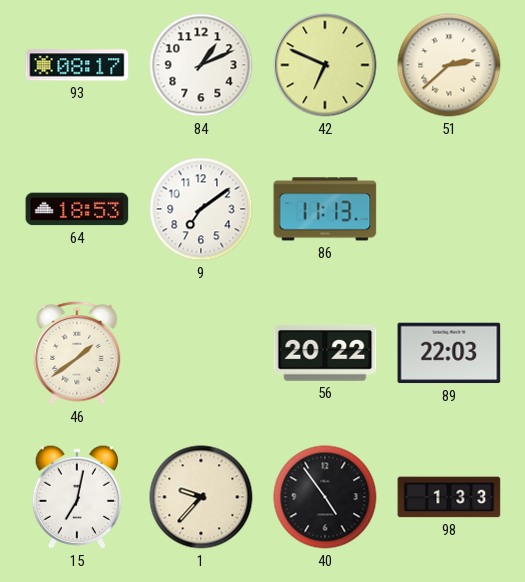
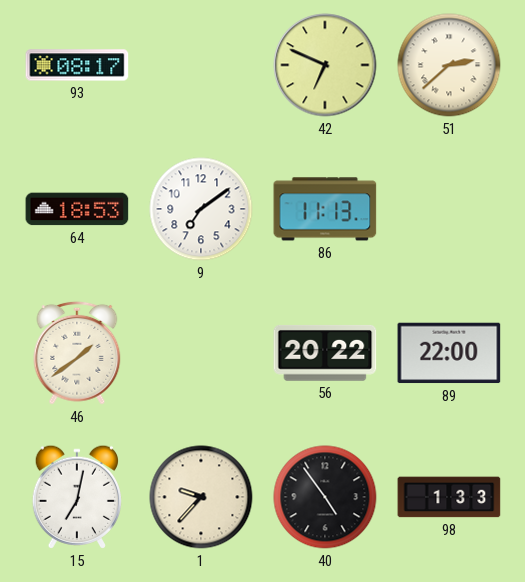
84: 1:11 -> none
89: 22:03 -> 22:00
